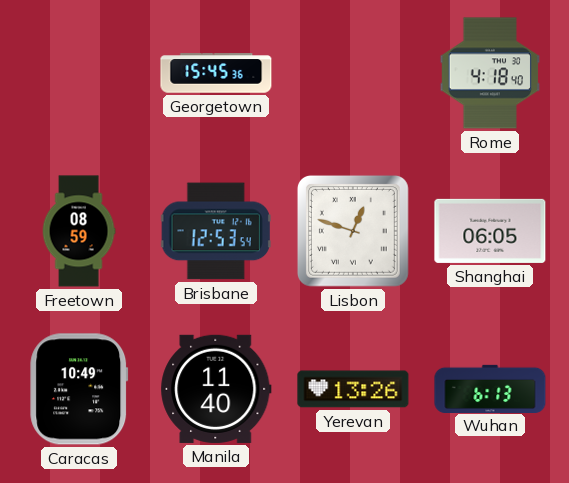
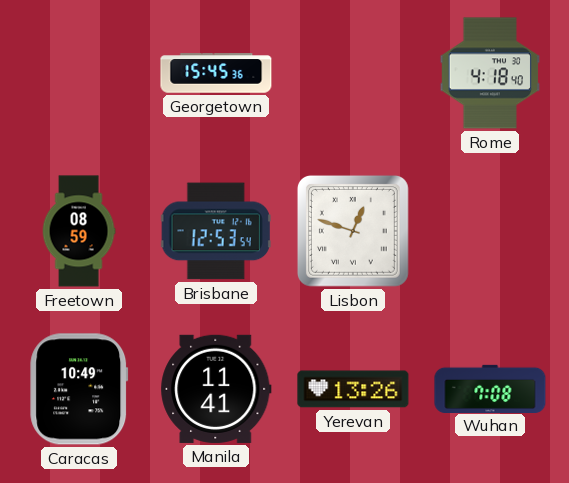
Shanghai: 06:05 -> none
Manila: 11:40 -> 11:41
Wuhan: 6:13 -> 7:08
